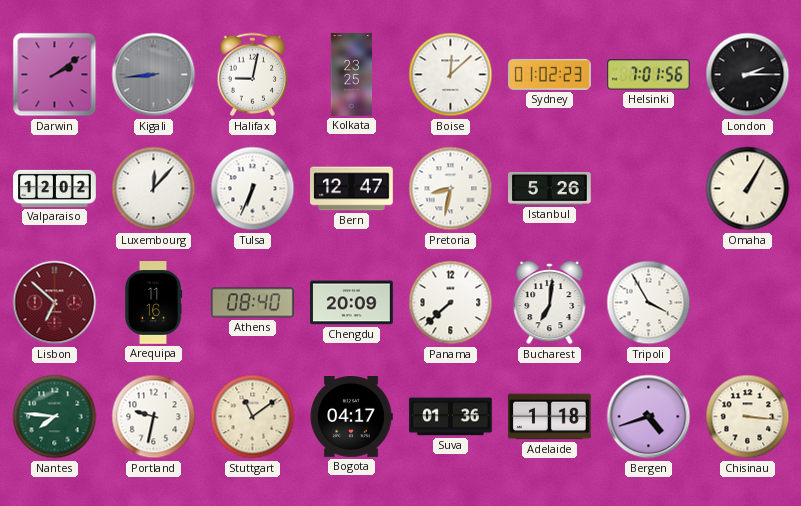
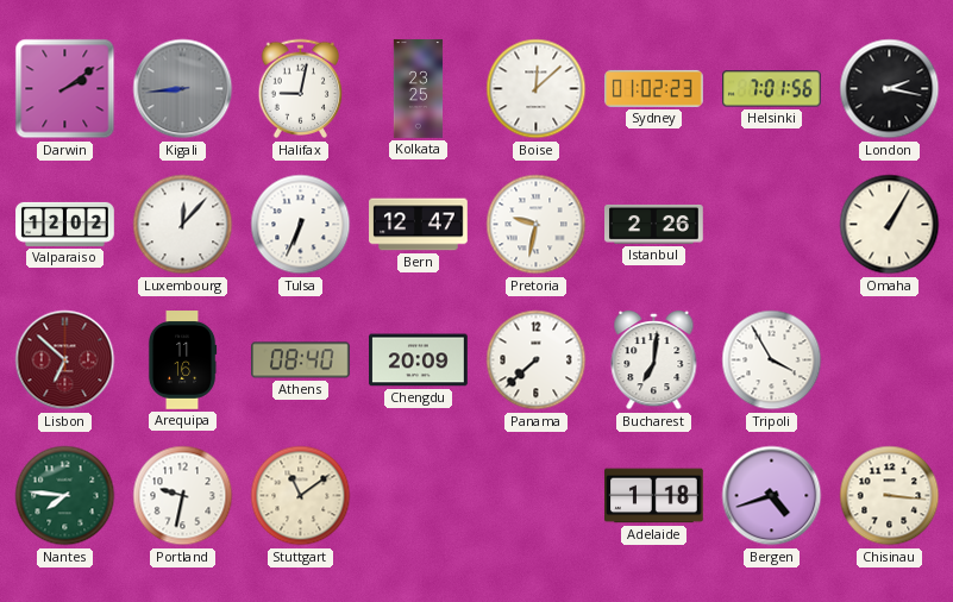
London: 2:15 -> 2:17
Pretoria: 8:32 -> 9:32
Istanbul: 5:26 -> 2:26
Bogota: 04:17 -> none
Suva: 01:36 -> none
